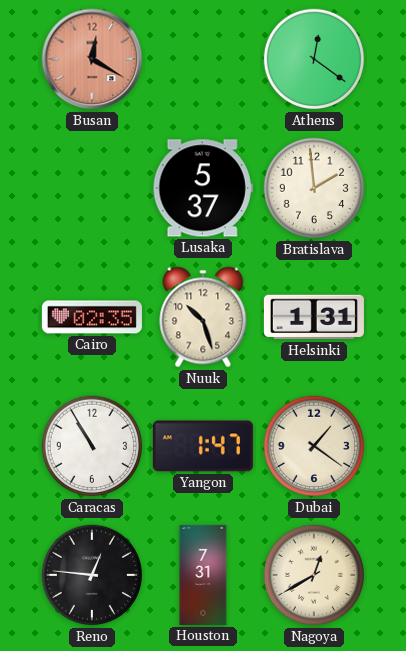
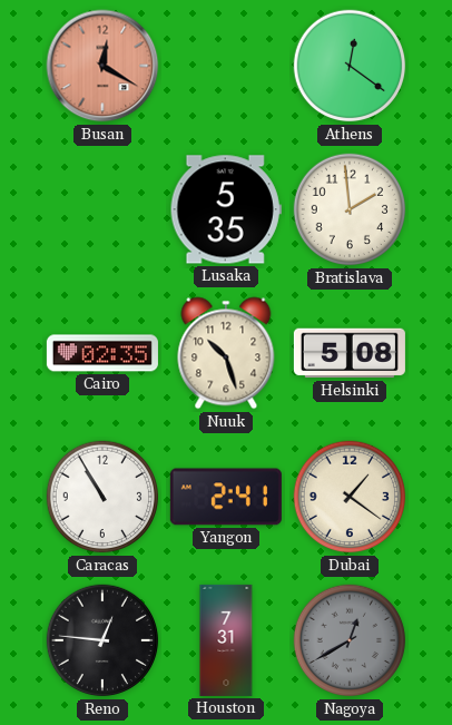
Lusaka: 5:37 -> 5:35
Helsinki: 1:31 -> 5:08
Yangon: 1:47 -> 2:41
Nagoya dial: cream -> grey
